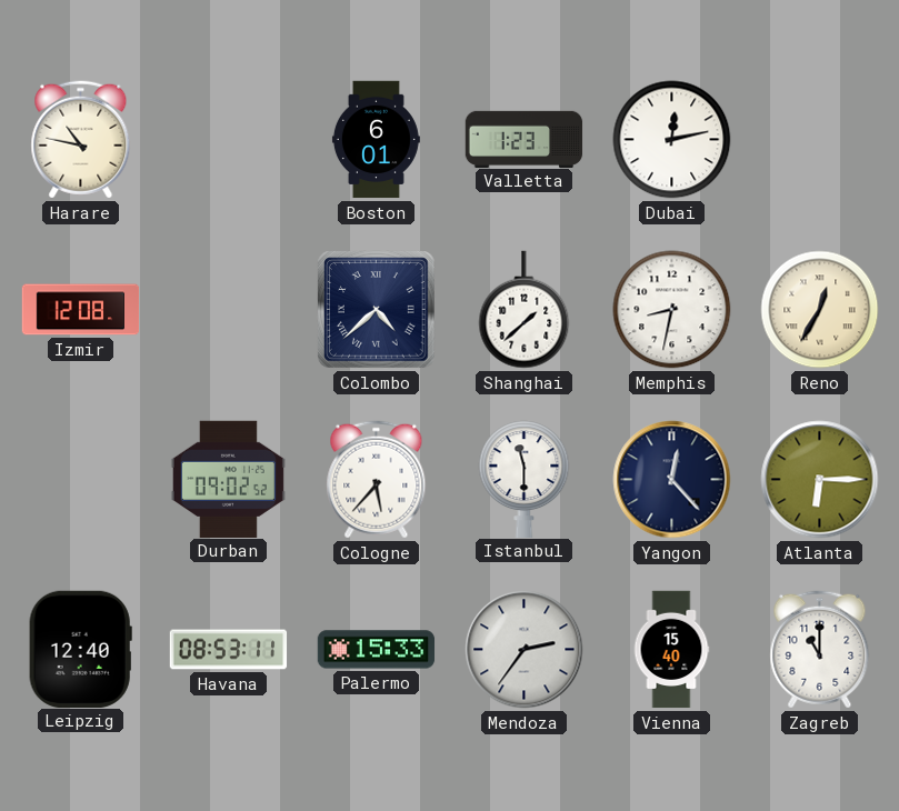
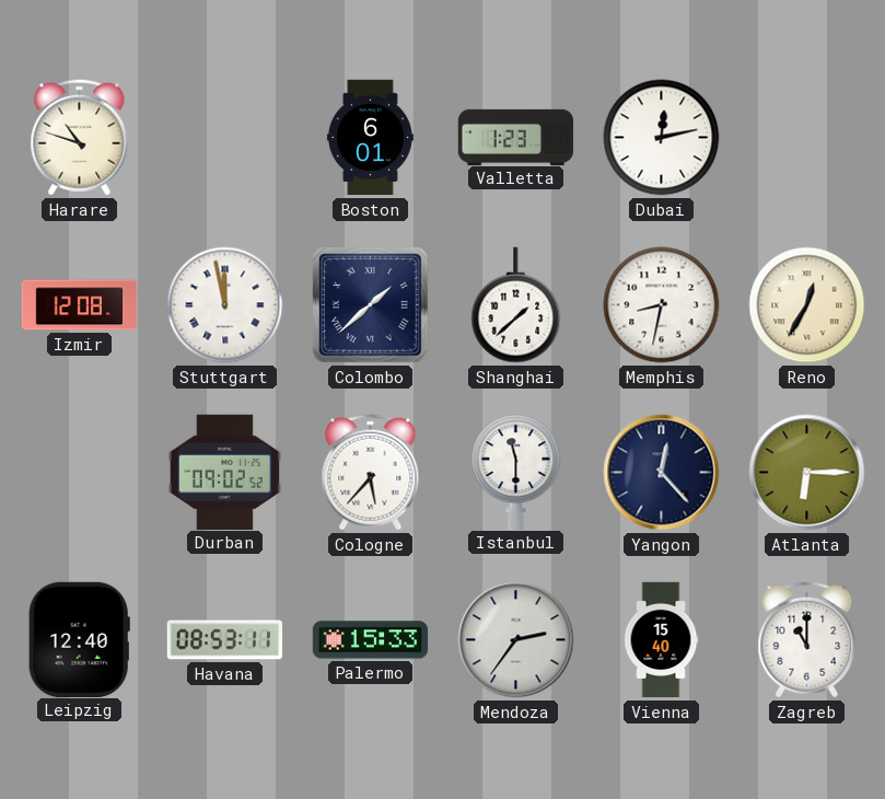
Harare: 10:47 -> 10:48
Stuttgart: none -> 11:58
Colombo: 4:38 -> 1:38
